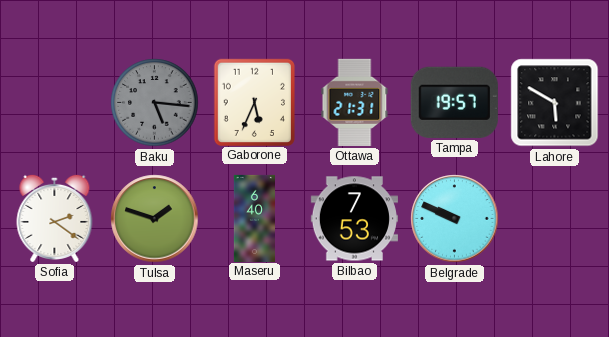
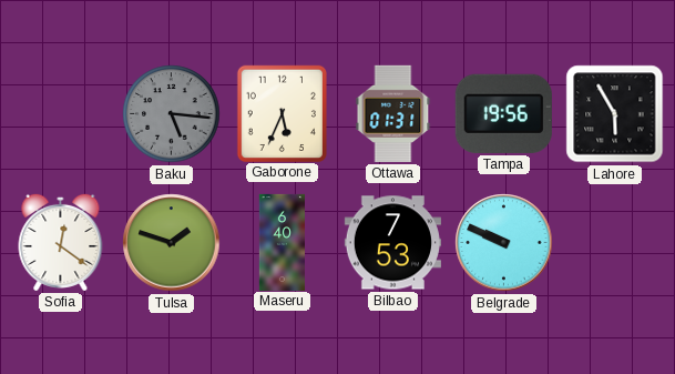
Ottawa: 21:31 -> 01:31
Tampa: 19:57 -> 19:56
Lahore: 5:50 -> 5:55
Sofia: 2:21 -> 12:21
